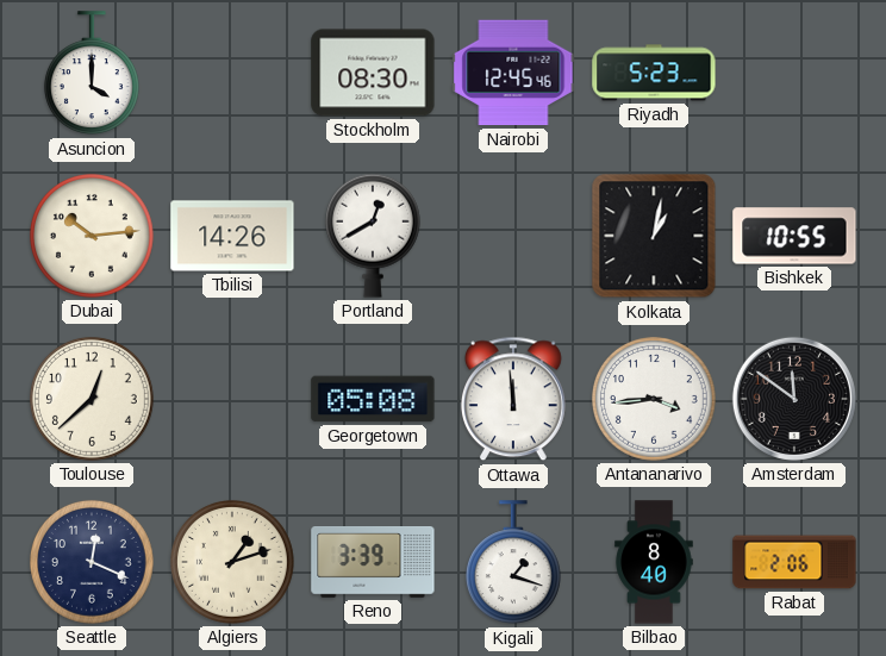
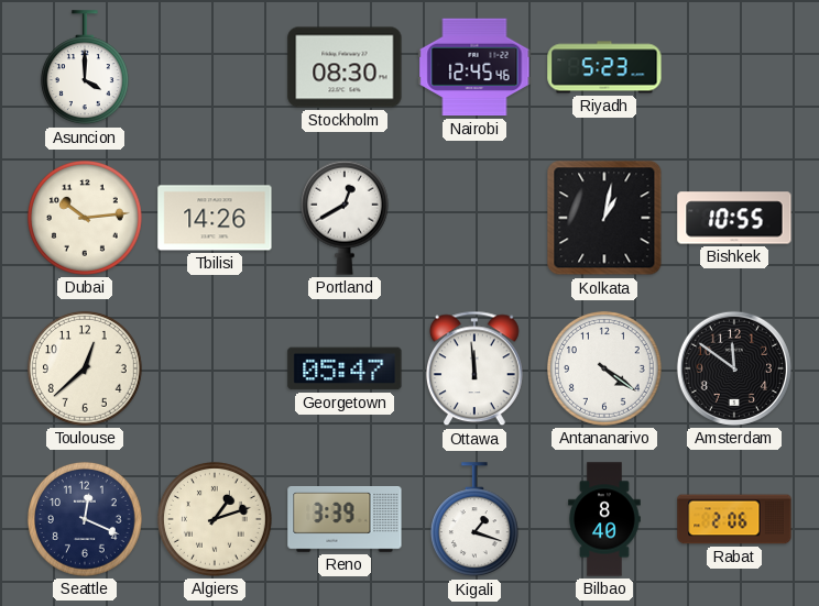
Georgetown: 05:08 -> 05:47
Antananarivo: 3:44 -> 4:21
